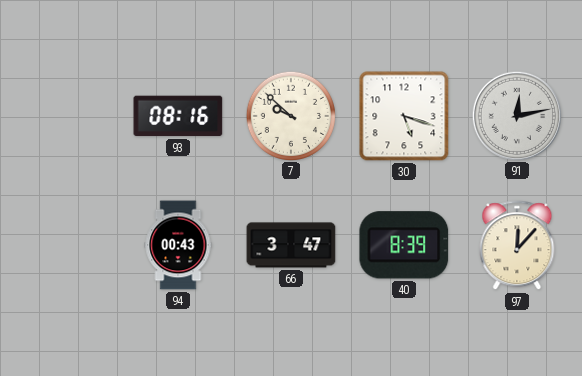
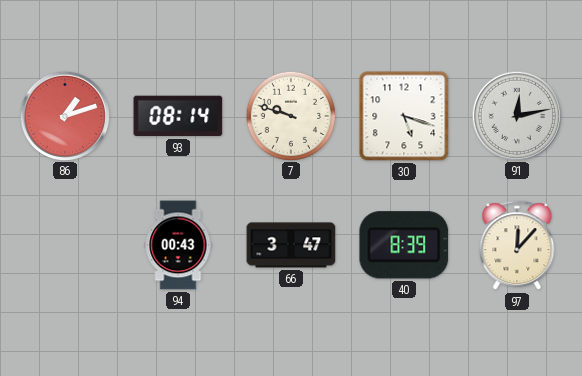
86: none -> 1:12
93: 08:16 -> 08:14
7: 9:52 -> 9:48
